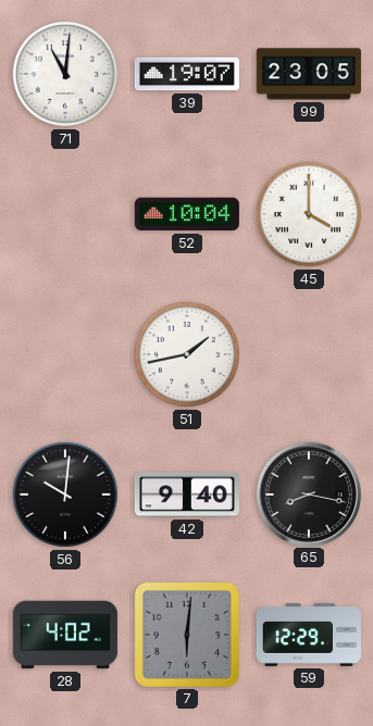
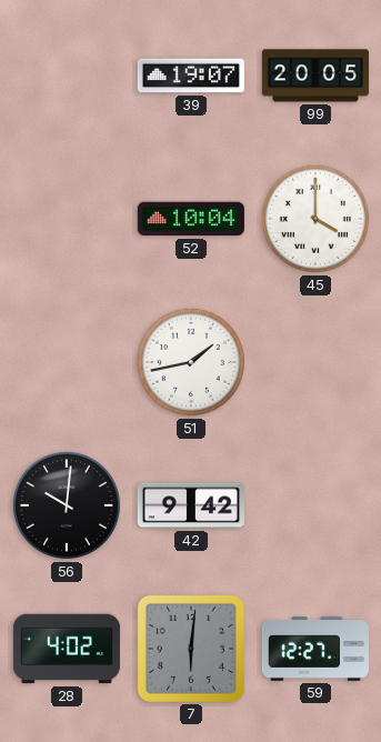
71: 11:01 -> none
99: 23:05 -> 20:05
42: 9:40 -> 9:42
65: 8:17 -> none
59: 12:29 -> 12:27
